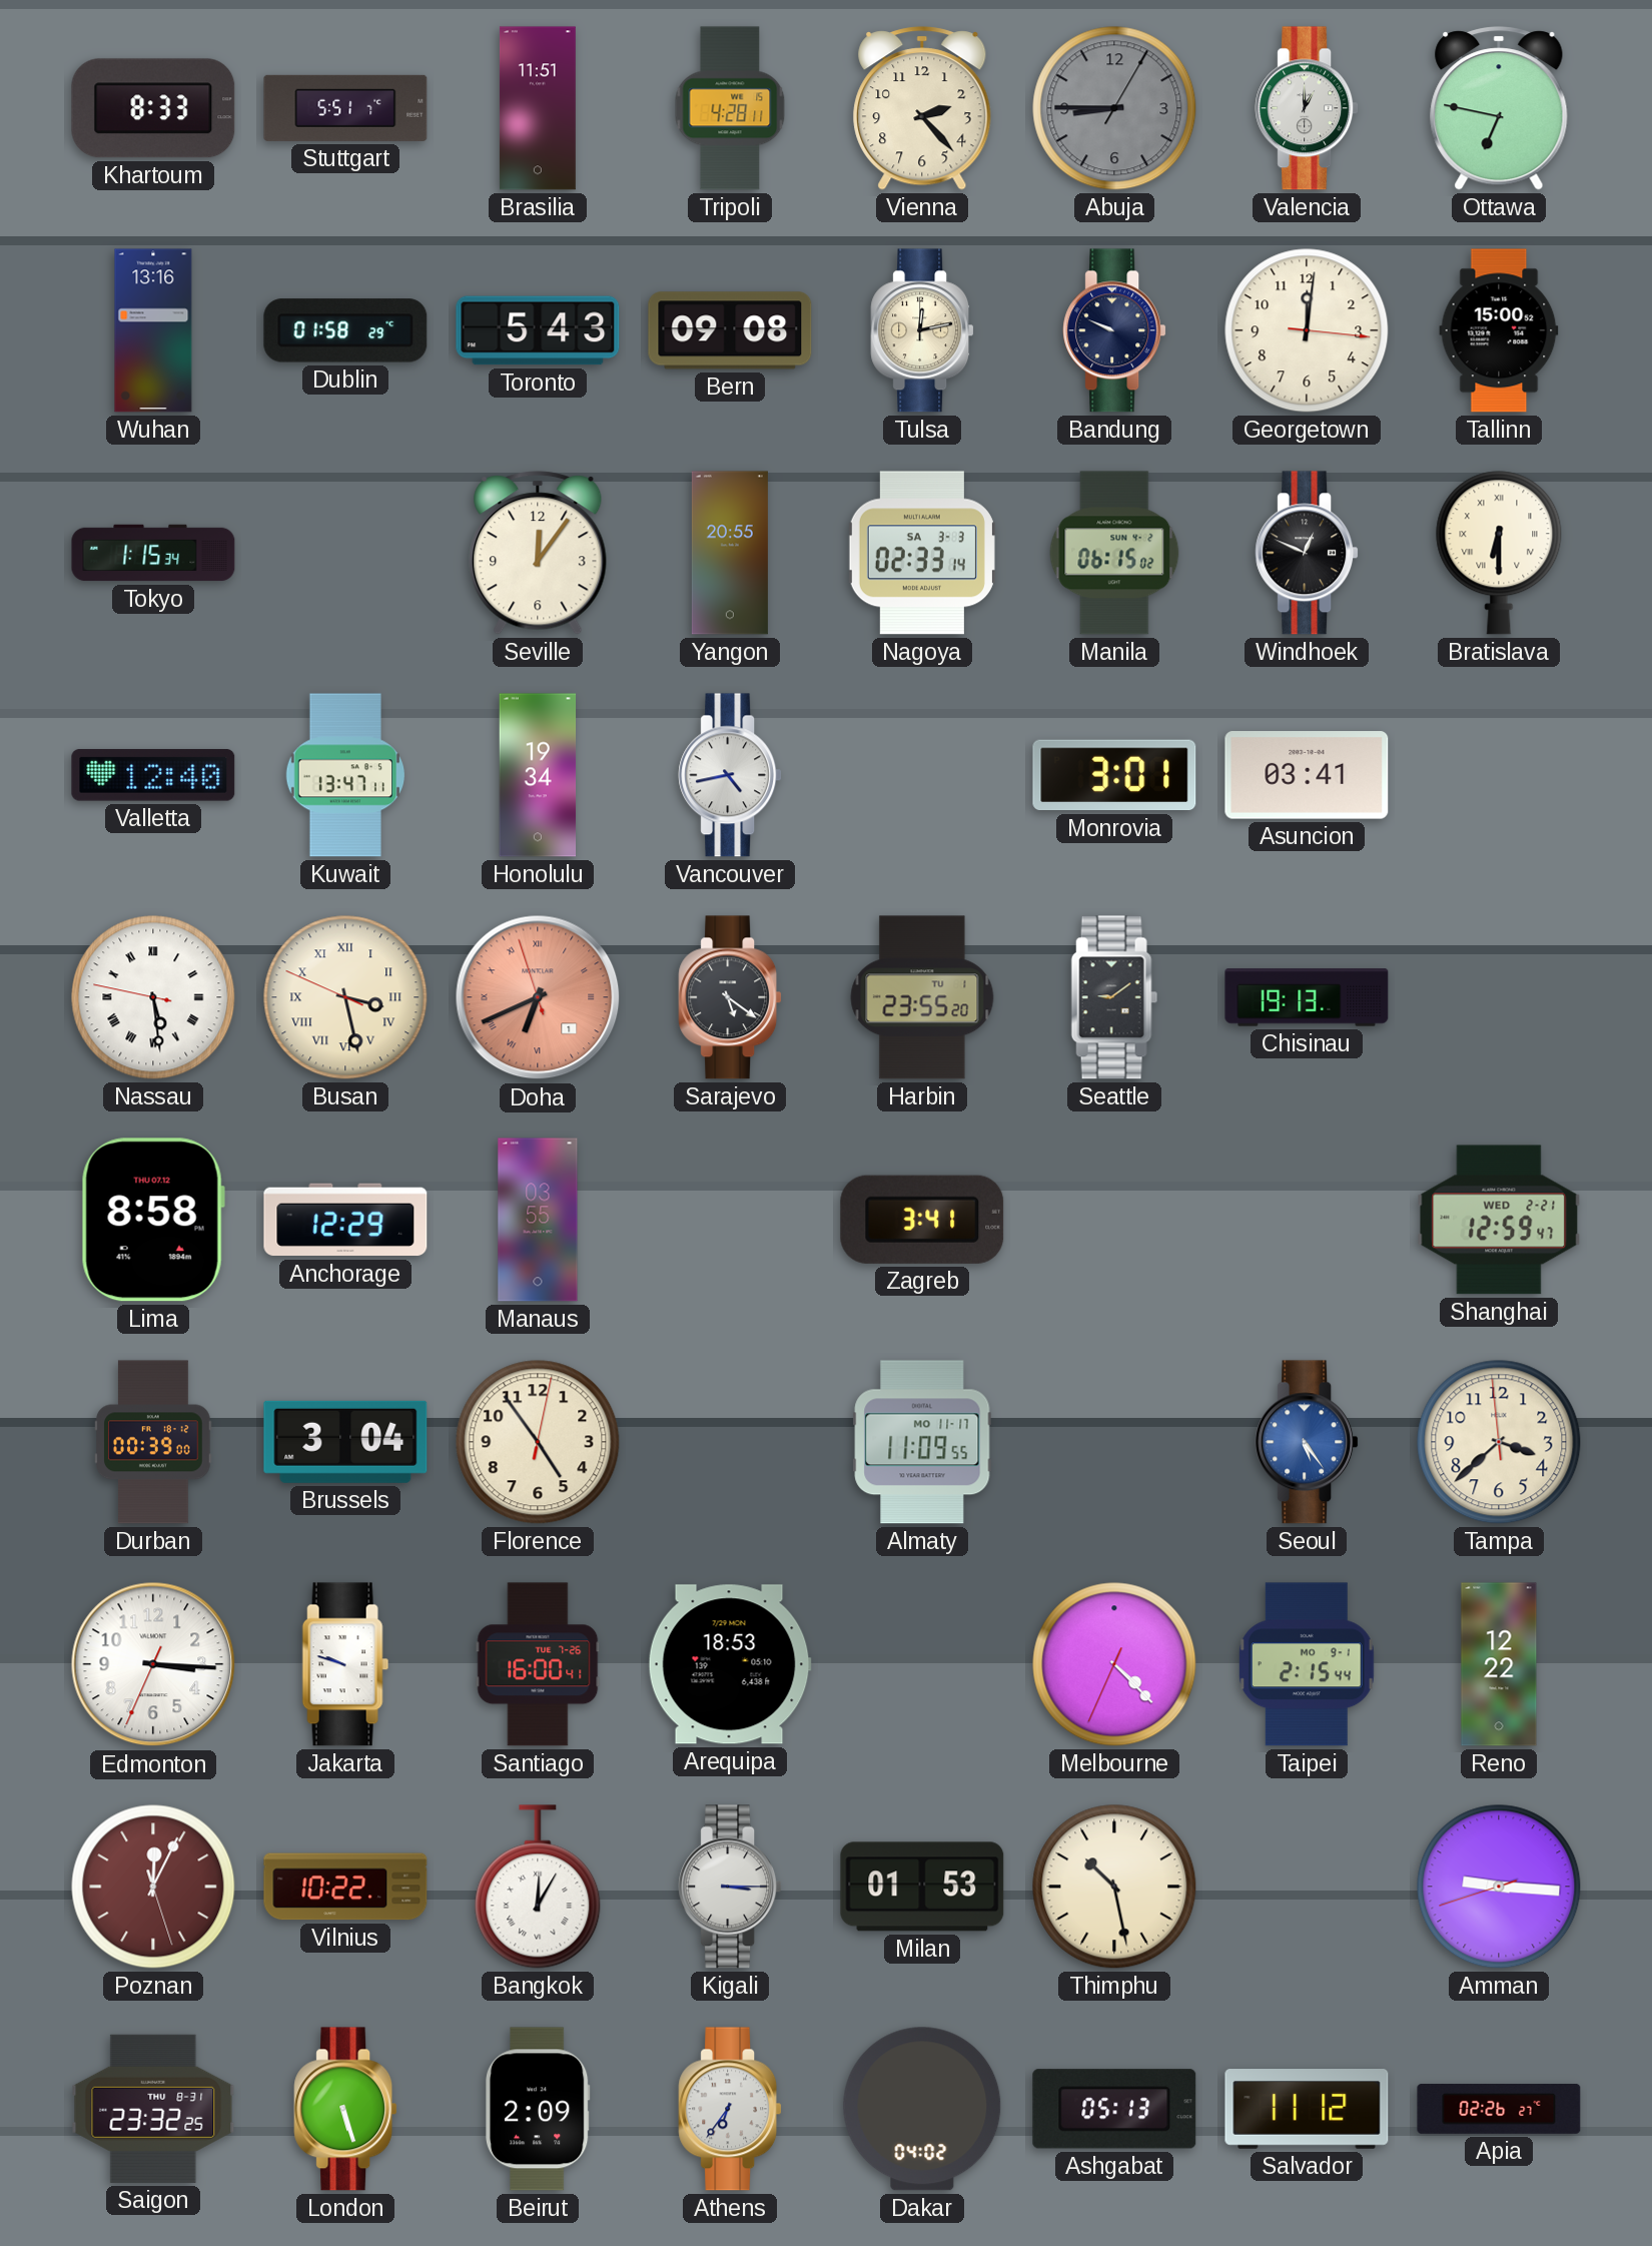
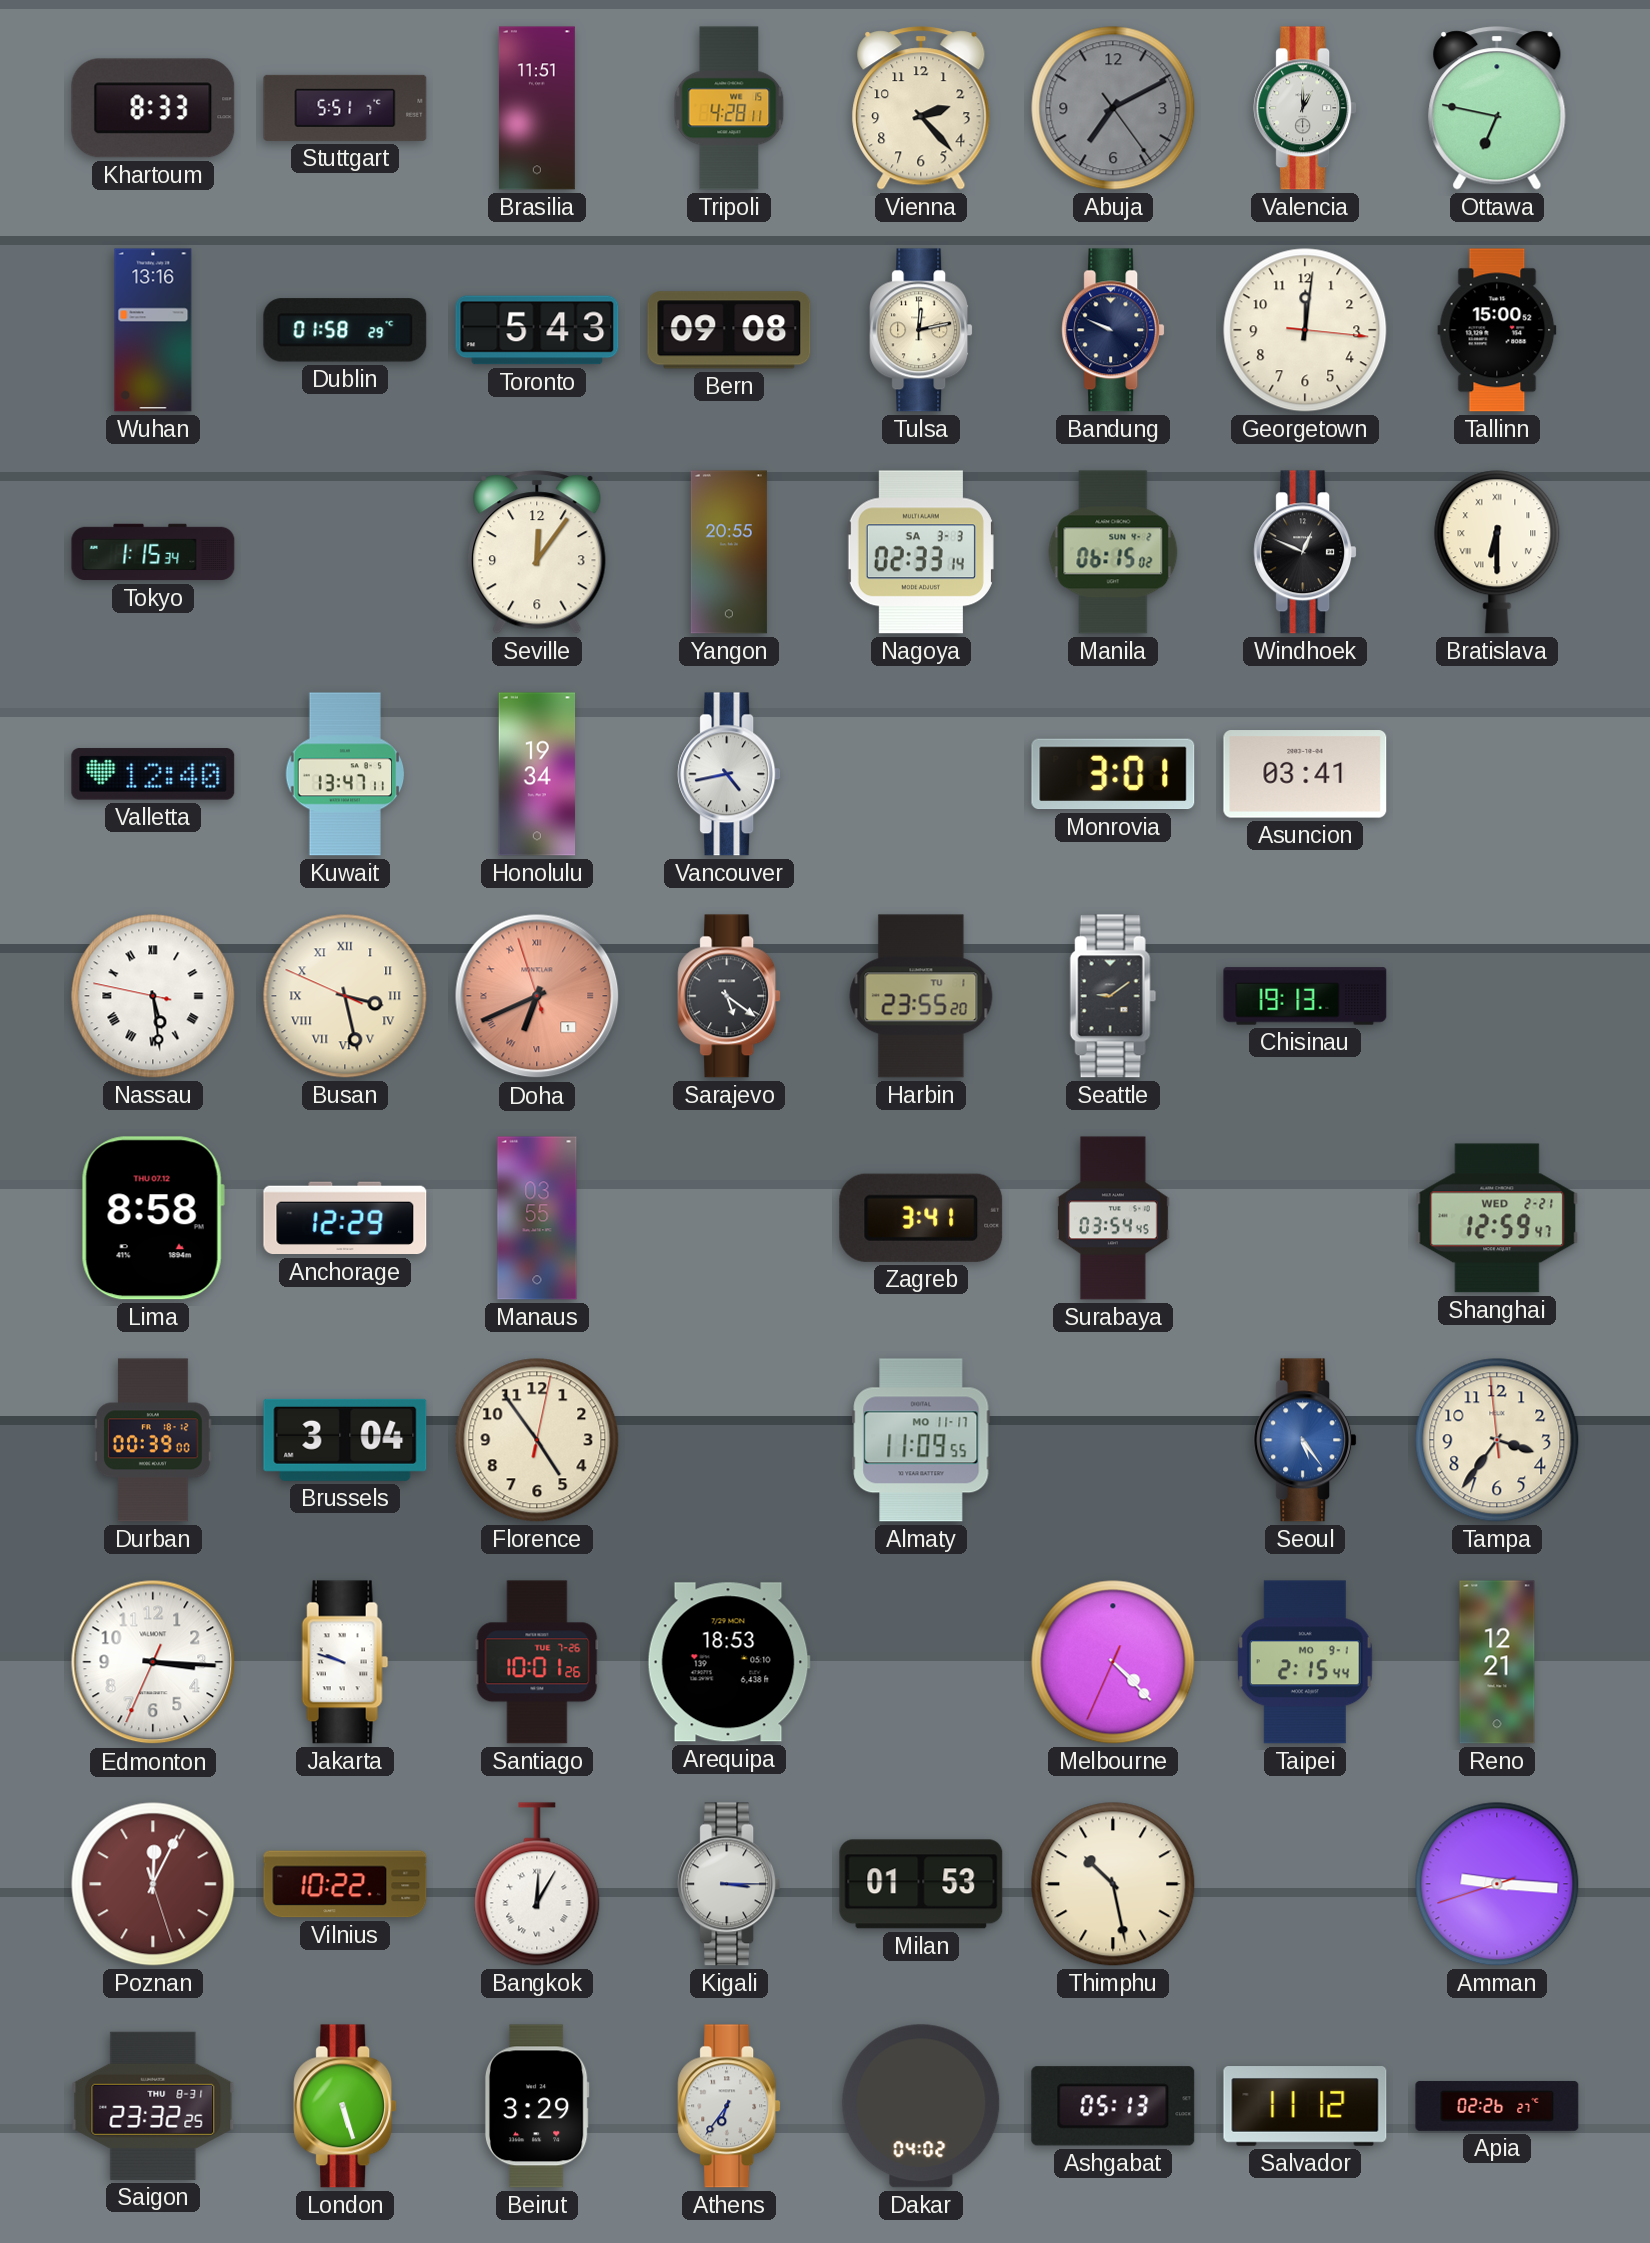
Abuja: 8:45 -> 7:10
Surabaya: none -> 03:54
Tampa: 3:37 -> 3:35
Santiago: 16:00 -> 10:01
Reno: 12:22 -> 12:21
Beirut: 2:09 -> 3:29
